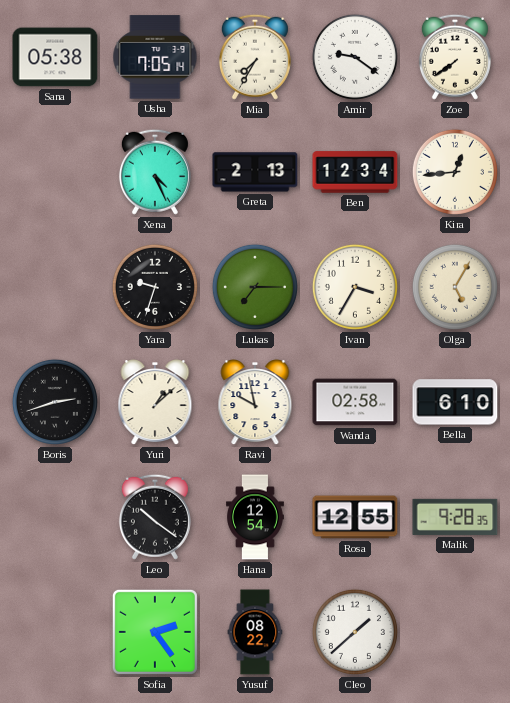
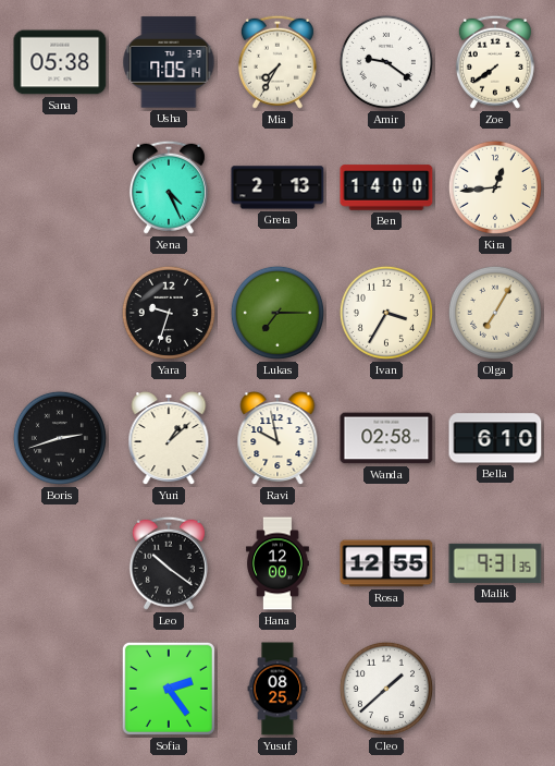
Ben: 12:34 -> 14:00
Olga: 5:05 -> 7:05
Hana: 12:54 -> 12:00
Malik: 9:28 -> 9:31
Yusuf: 08:22 -> 08:25
